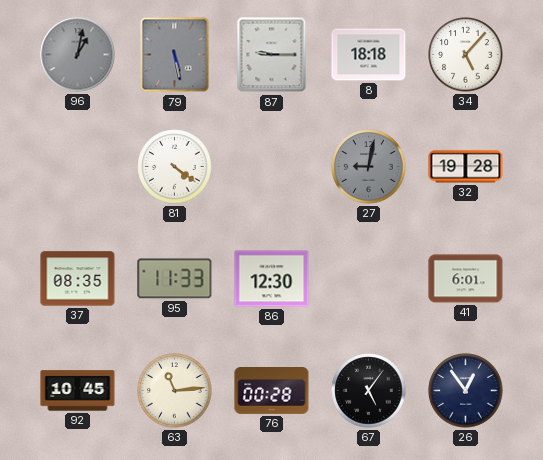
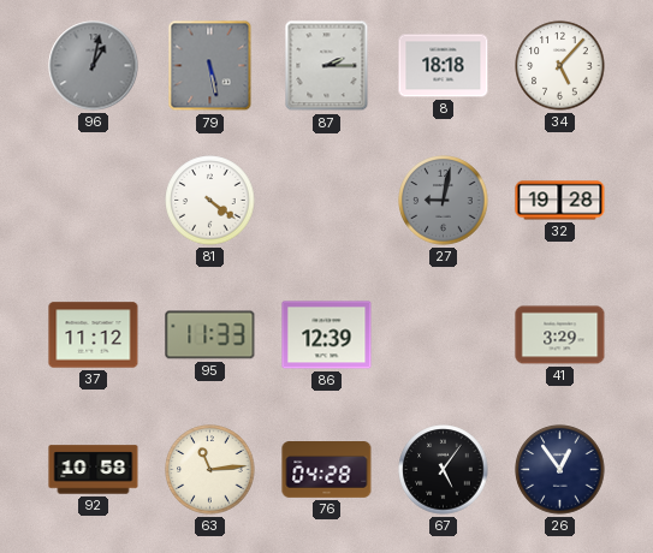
87: 9:15 -> 2:15
37: 08:35 -> 11:12
86: 12:30 -> 12:39
41: 6:01 -> 3:29
92: 10:45 -> 10:58
76: 00:28 -> 04:28
